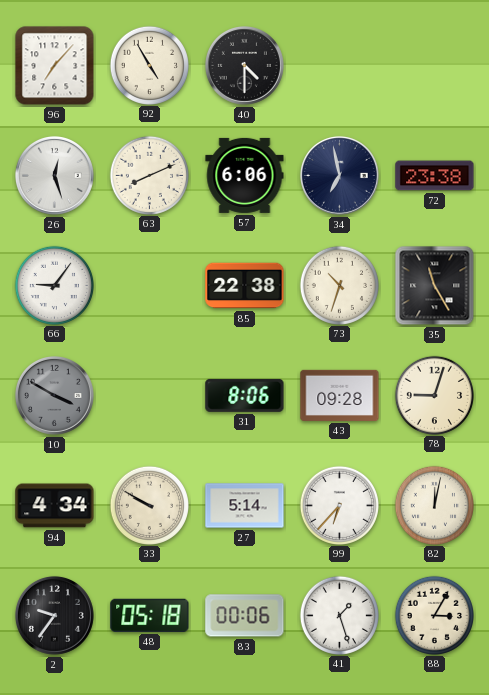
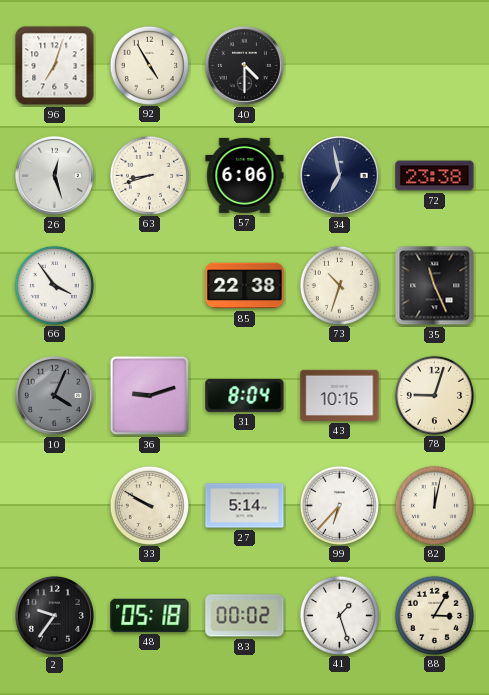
96: 7:07 -> 7:03
63: 8:11 -> 8:42
66: 9:06 -> 3:54
35: 11:25 -> 11:26
10: 3:50 -> 4:04
36: none -> 9:12
31: 8:06 -> 8:04
43: 09:28 -> 10:15
94: 4:34 -> none
83: 00:06 -> 00:02
